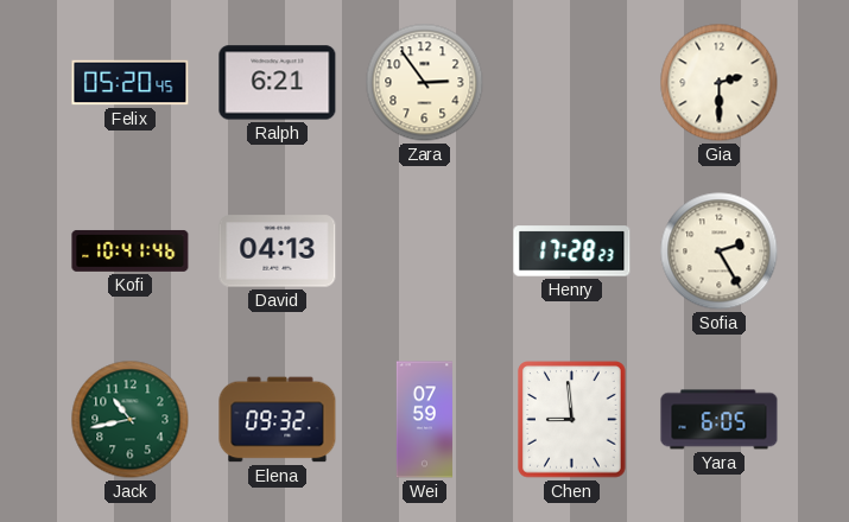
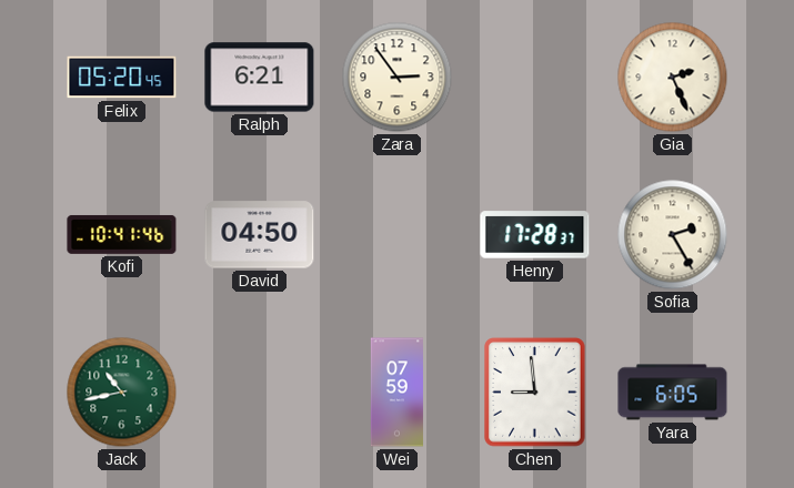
Gia: 2:30 -> 2:26
David: 04:13 -> 04:50
Henry: 17:28:23 -> 17:28:37
Elena: 09:32 -> none
